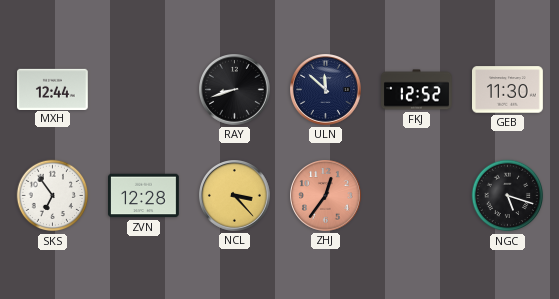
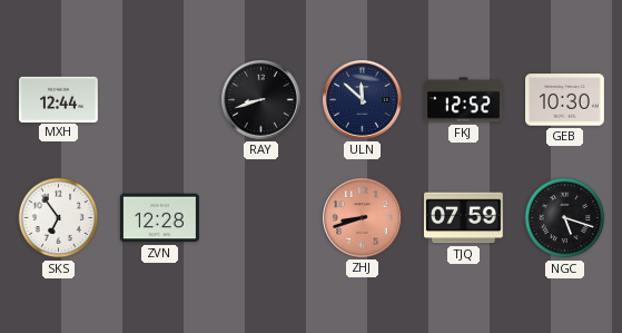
GEB: 11:30 -> 10:30
NCL: 3:23 -> none
ZHJ: 12:36 -> 8:42
TJQ: none -> 07:59
